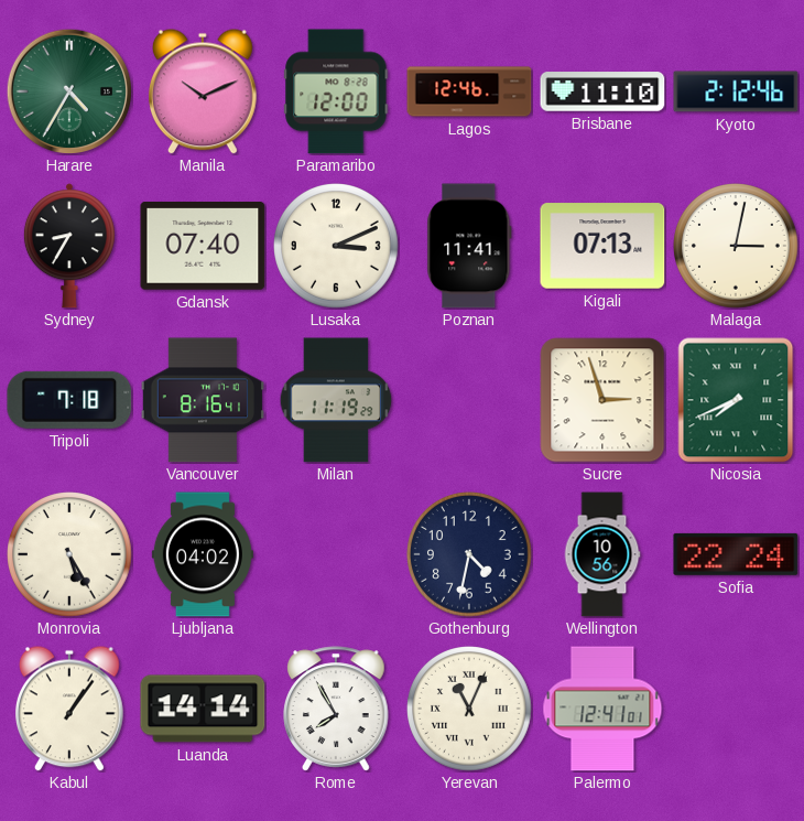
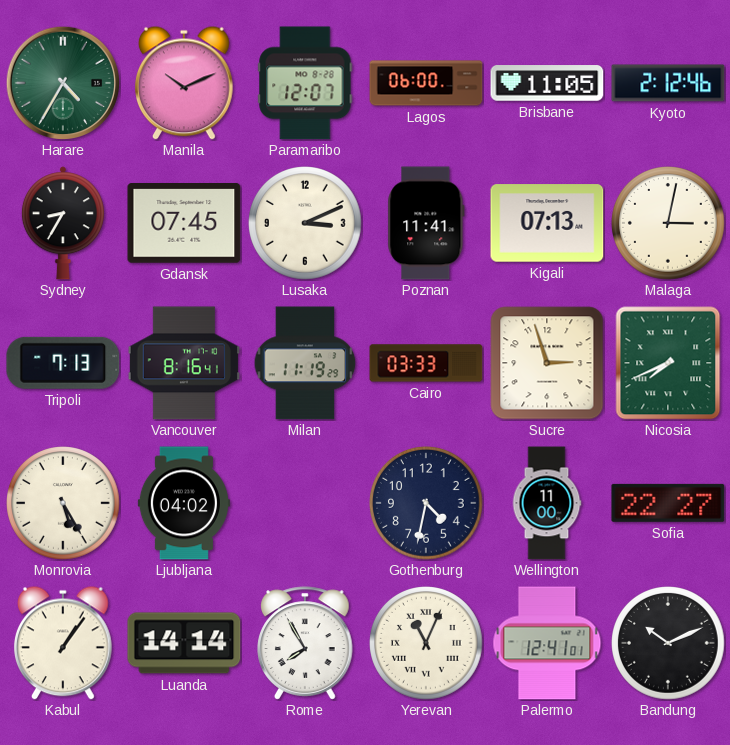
Paramaribo: 12:00 -> 12:07
Lagos: 12:46 -> 06:00
Brisbane: 11:10 -> 11:05
Gdansk: 07:40 -> 07:45
Tripoli: 7:18 -> 7:13
Cairo: none -> 03:33
Wellington: 10:56 -> 11:00
Sofia: 22:24 -> 22:27
Bandung: none -> 10:11
